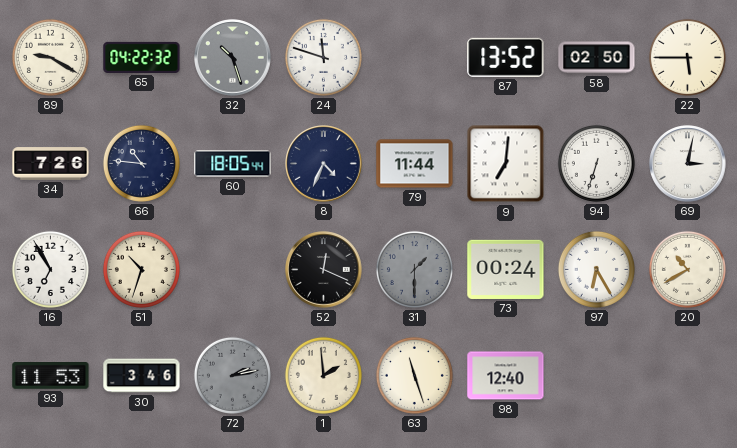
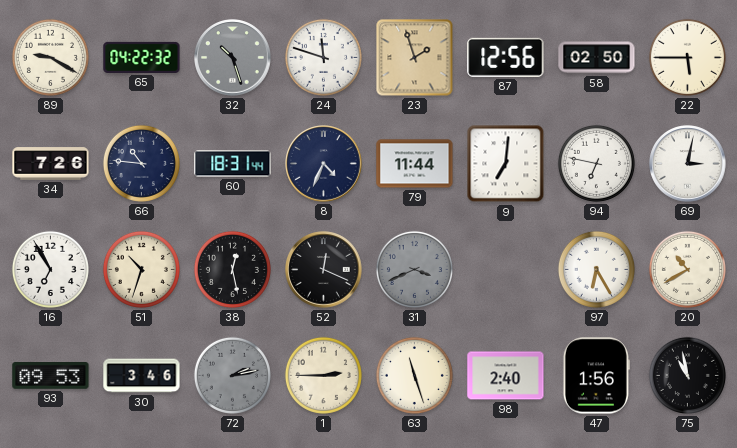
23: none -> 1:57
87: 13:52 -> 12:56
60: 18:05 -> 18:31
94: 6:33 -> 6:47
38: none -> 12:28
31: 1:30 -> 3:41
73: 00:24 -> none
93: 11:53 -> 09:53
1: 1:59 -> 2:45
98: 12:40 -> 2:40
47: none -> 1:56
75: none -> 10:58
